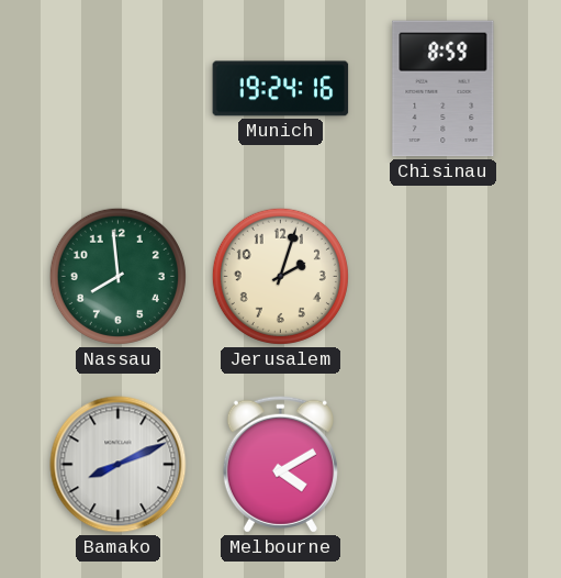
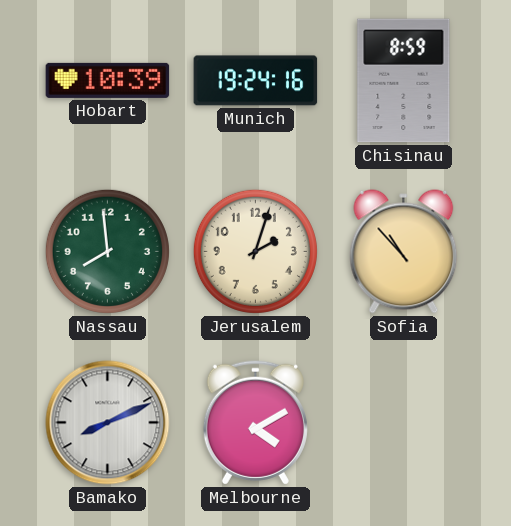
Hobart: none -> 10:39
Sofia: none -> 10:53
